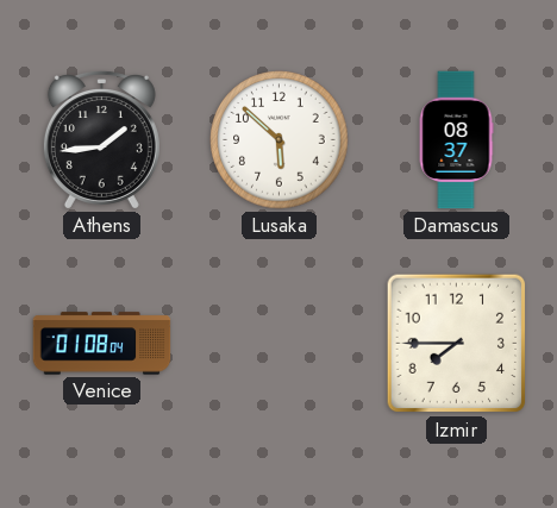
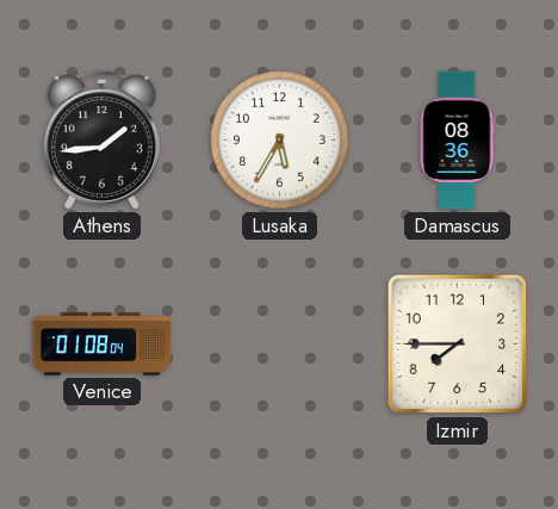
Lusaka: 5:52 -> 5:35
Damascus: 08:37 -> 08:36
